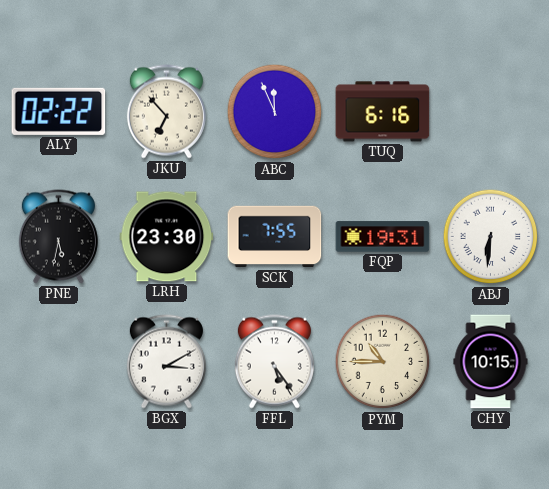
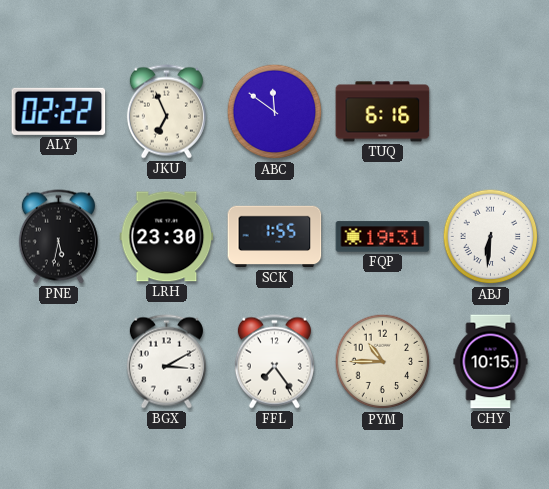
JKU: 6:53 -> 6:56
ABC: 11:56 -> 11:51
SCK: 7:55 -> 1:55
FFL: 5:24 -> 7:24
